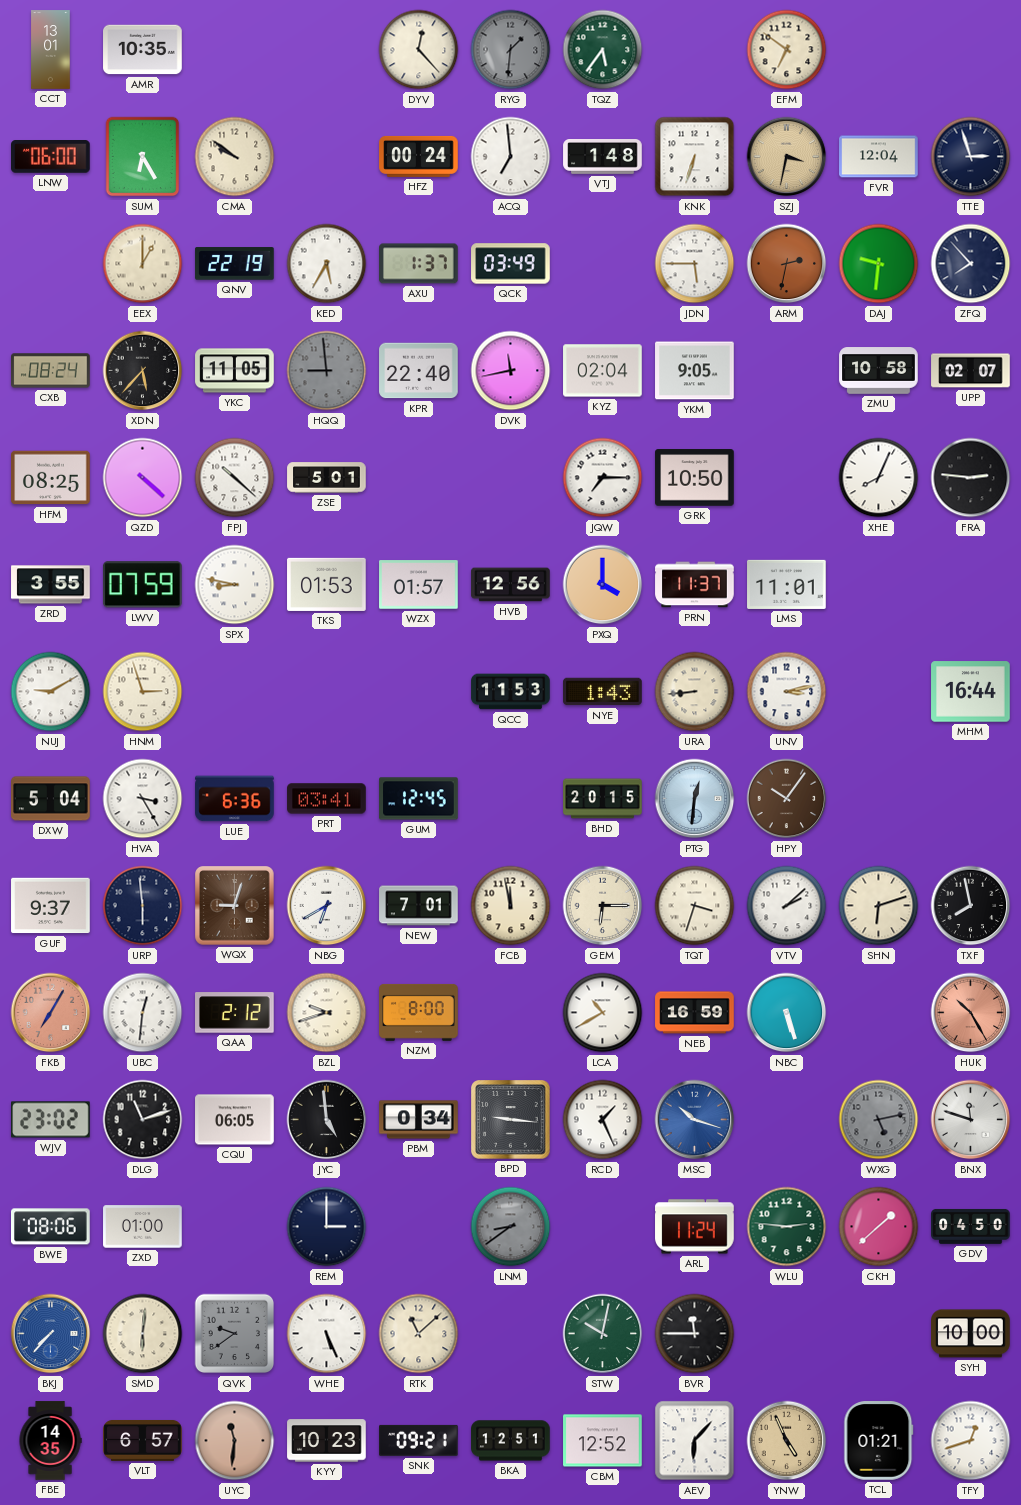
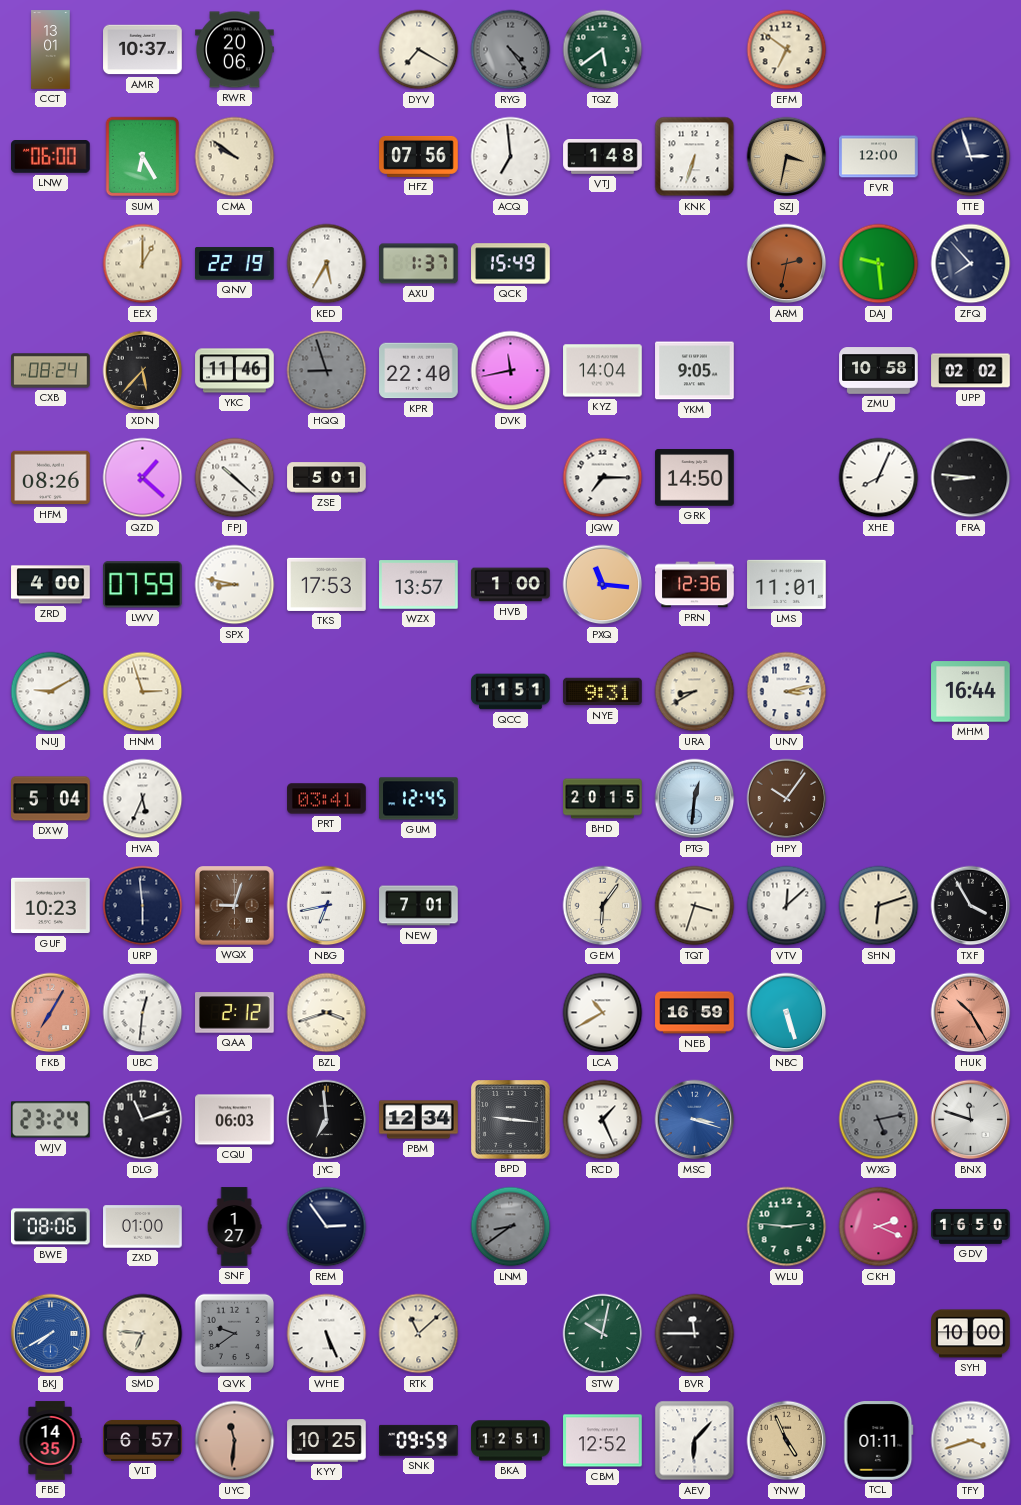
AMR: 10:35 -> 10:37
RWR: none -> 20:06
DYV: 12:23 -> 7:20
RYG: 1:31 -> 4:24
TQZ: 5:36 -> 5:39
HFZ: 00:24 -> 07:56
FVR: 12:04 -> 12:00
QCK: 03:49 -> 15:49
JDN: 5:45 -> none
DAJ: 9:31 -> 9:29
YKC: 11:05 -> 11:46
HQQ: 8:59 -> 8:57
KYZ: 02:04 -> 14:04
UPP: 02:07 -> 02:02
HFM: 08:25 -> 08:26
QZD: 4:22 -> 1:22
GRK: 10:50 -> 14:50
FRA: 2:46 -> 8:46
ZRD: 3:55 -> 4:00
TKS: 01:53 -> 17:53
WZX: 01:57 -> 13:57
HVB: 12:56 -> 1:00
PXQ: 4:00 -> 11:16
PRN: 11:37 -> 12:36
QCC: 11:53 -> 11:51
NYE: 1:43 -> 9:31
URA: 8:44 -> 8:40
HVA: 3:25 -> 5:34
LUE: 6:36 -> none
GUF: 9:37 -> 10:23
NBG: 6:40 -> 6:43
FCB: 11:58 -> none
GEM: 6:15 -> 6:06
VTV: 2:08 -> 12:08
TXF: 7:58 -> 3:55
BZL: 9:42 -> 3:42
NZM: 8:00 -> none
WJV: 23:02 -> 23:24
CQU: 06:05 -> 06:03
JYC: 4:59 -> 6:59
PBM: 0:34 -> 12:34
MSC: 10:18 -> 3:18
SNF: none -> 1:27
REM: 3:00 -> 2:54
ARL: 11:24 -> none
CKH: 1:38 -> 2:19
GDV: 04:50 -> 16:50
BKJ: 7:37 -> 7:40
SMD: 6:01 -> 6:46
KYY: 10:23 -> 10:25
SNK: 09:21 -> 09:59
TCL: 01:21 -> 01:11
TFY: 12:42 -> 3:42
